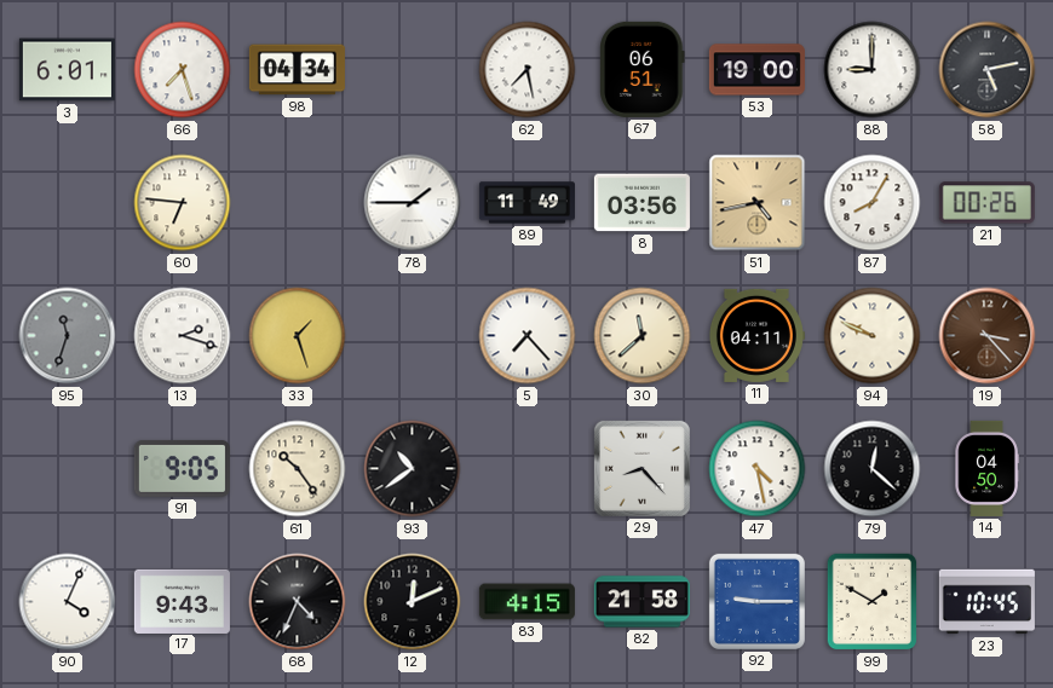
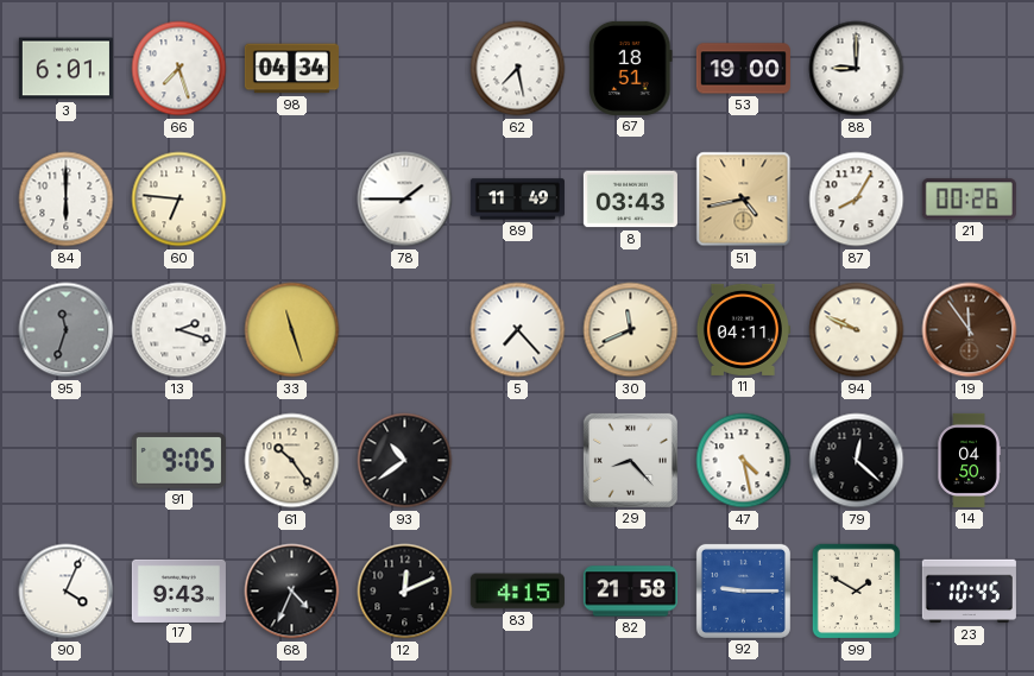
67: 06:51 -> 18:51
58: 5:13 -> none
84: none -> 6:00
8: 03:56 -> 03:43
33: 1:27 -> 11:27
30: 11:38 -> 11:41
19: 3:23 -> 11:54
